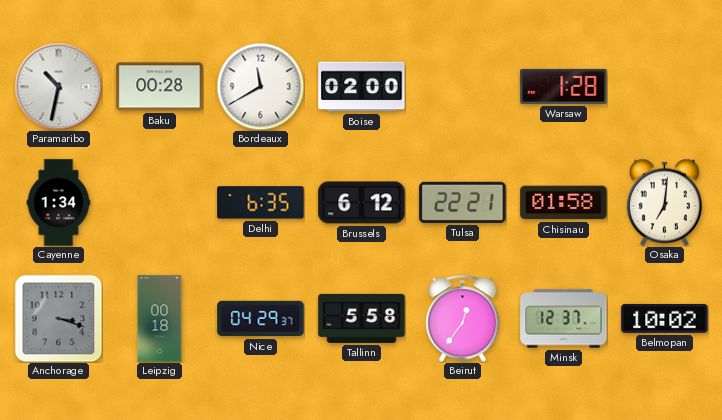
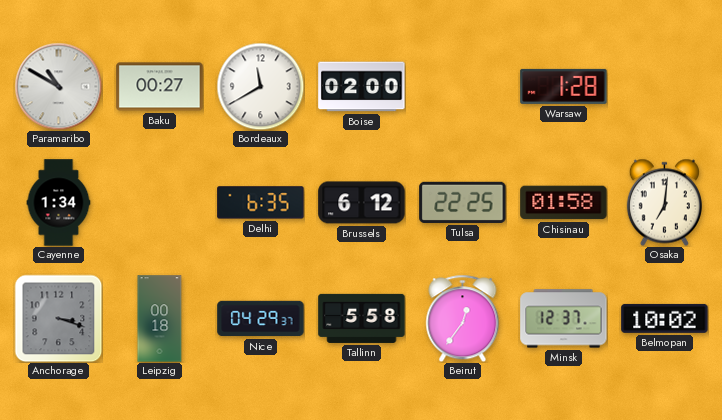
Paramaribo: 10:32 -> 10:50
Baku: 00:28 -> 00:27
Tulsa: 22:21 -> 22:25
